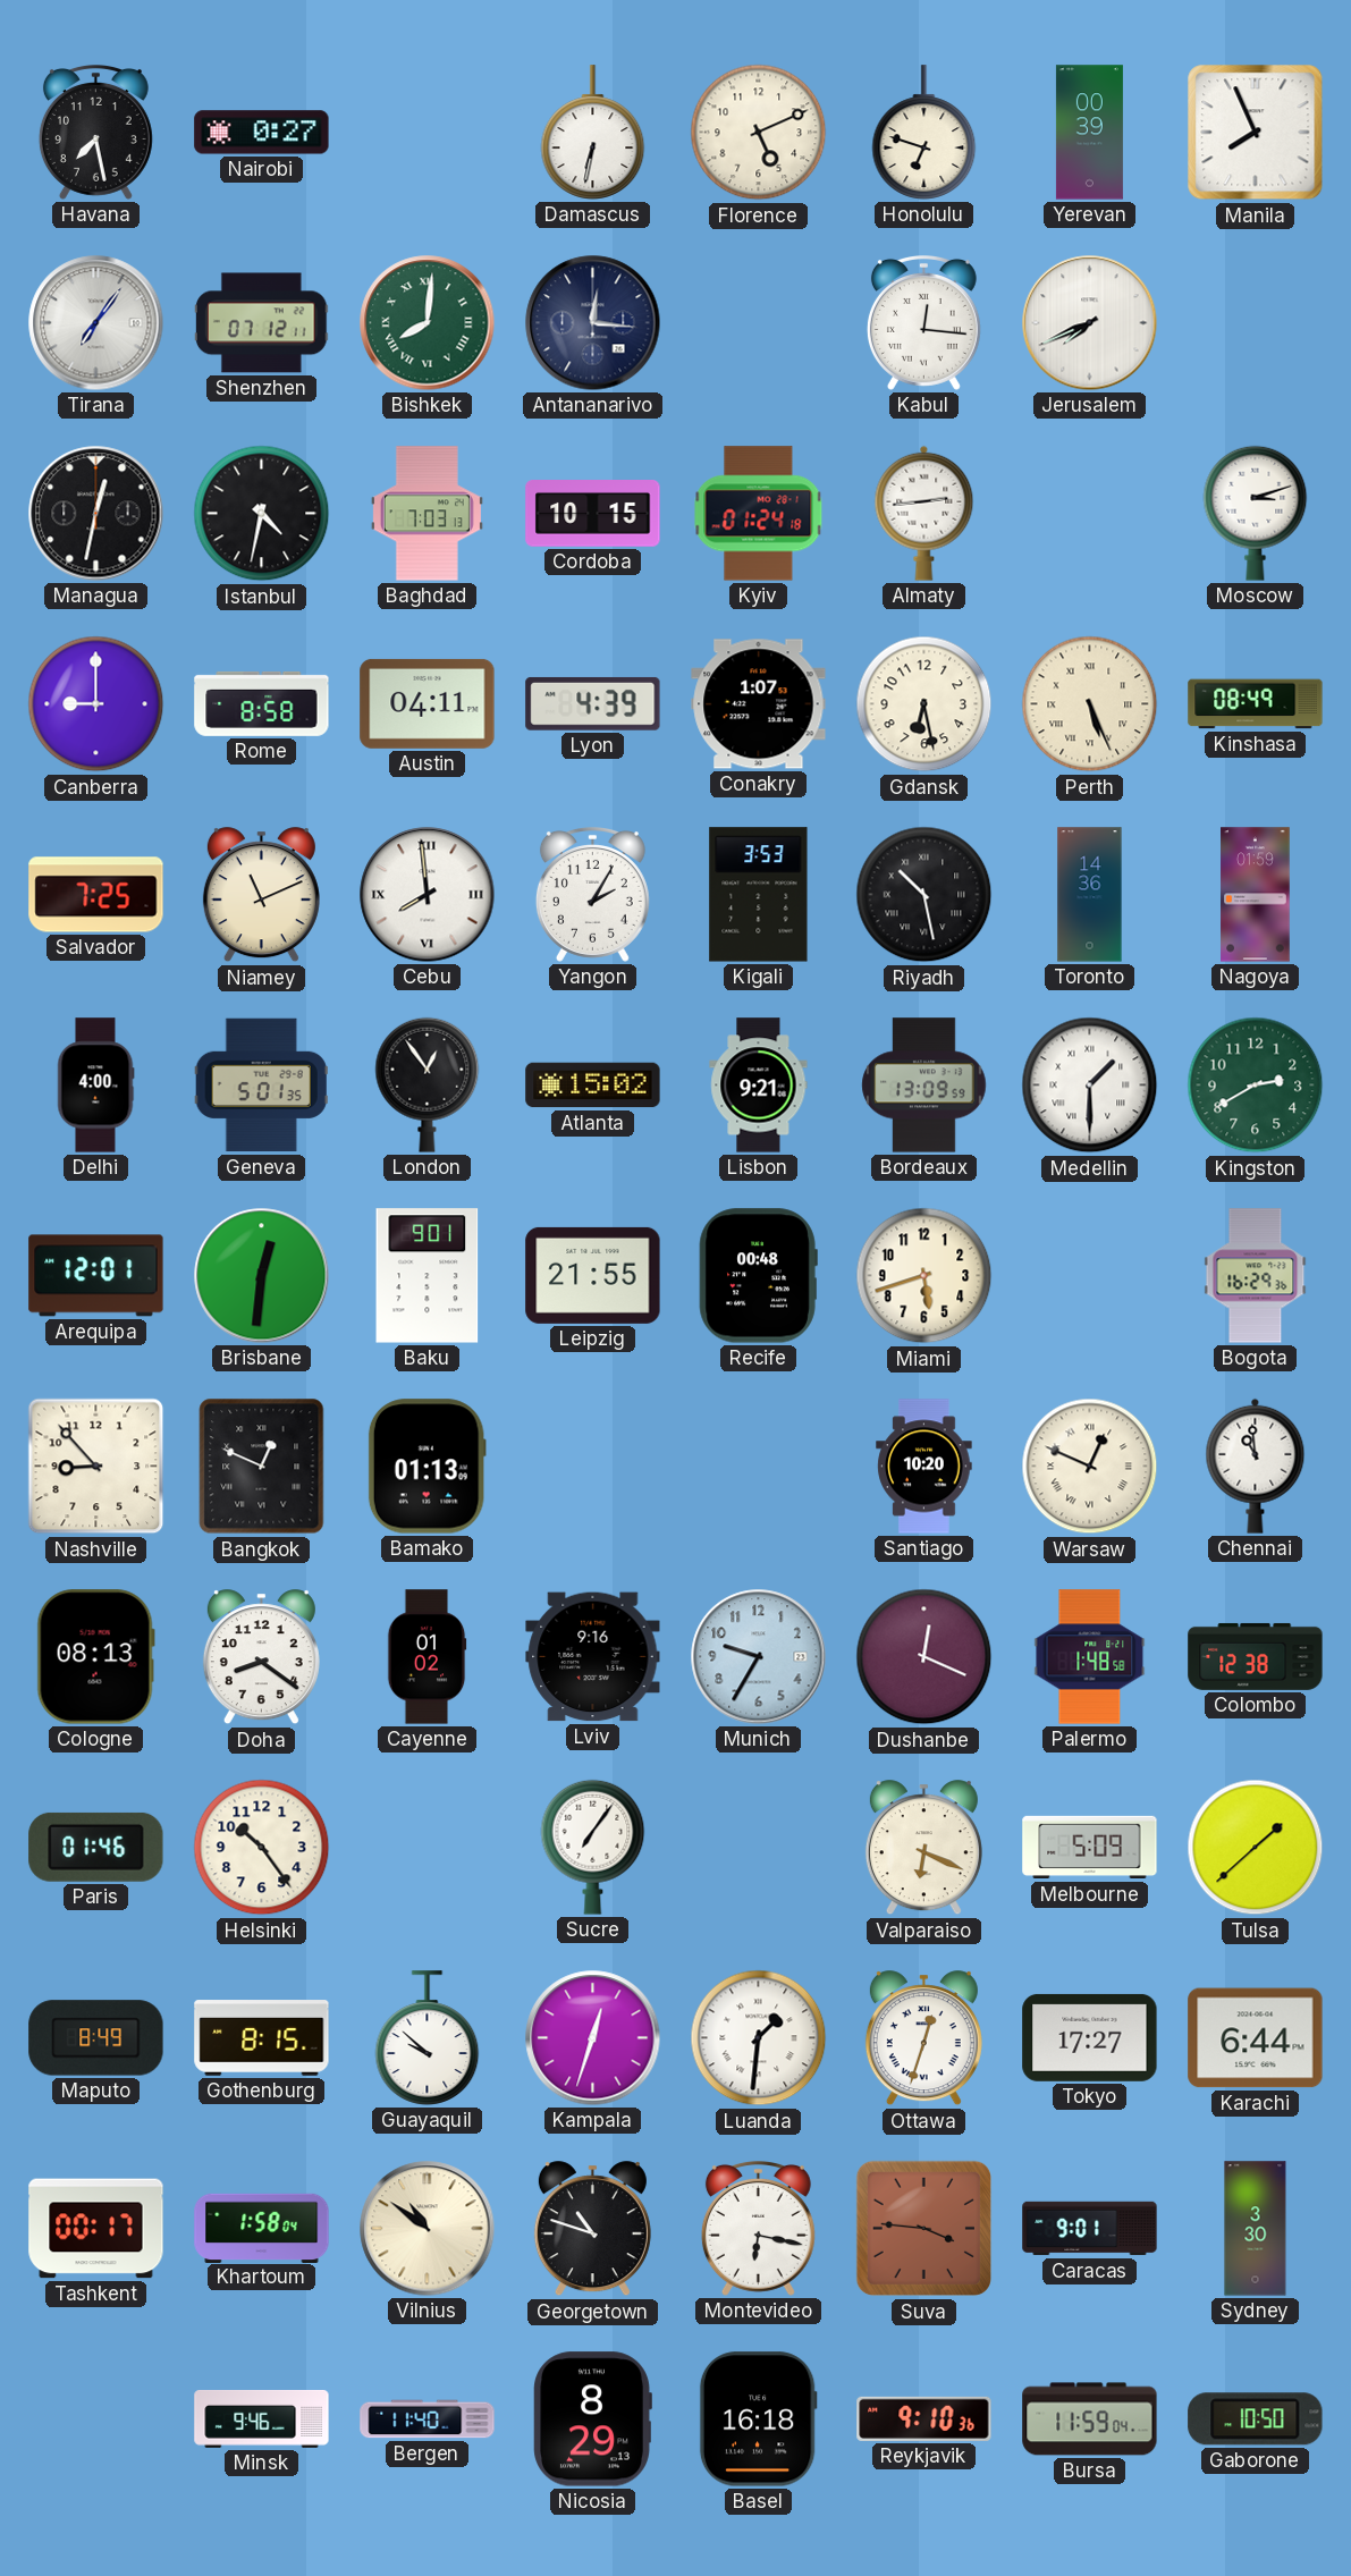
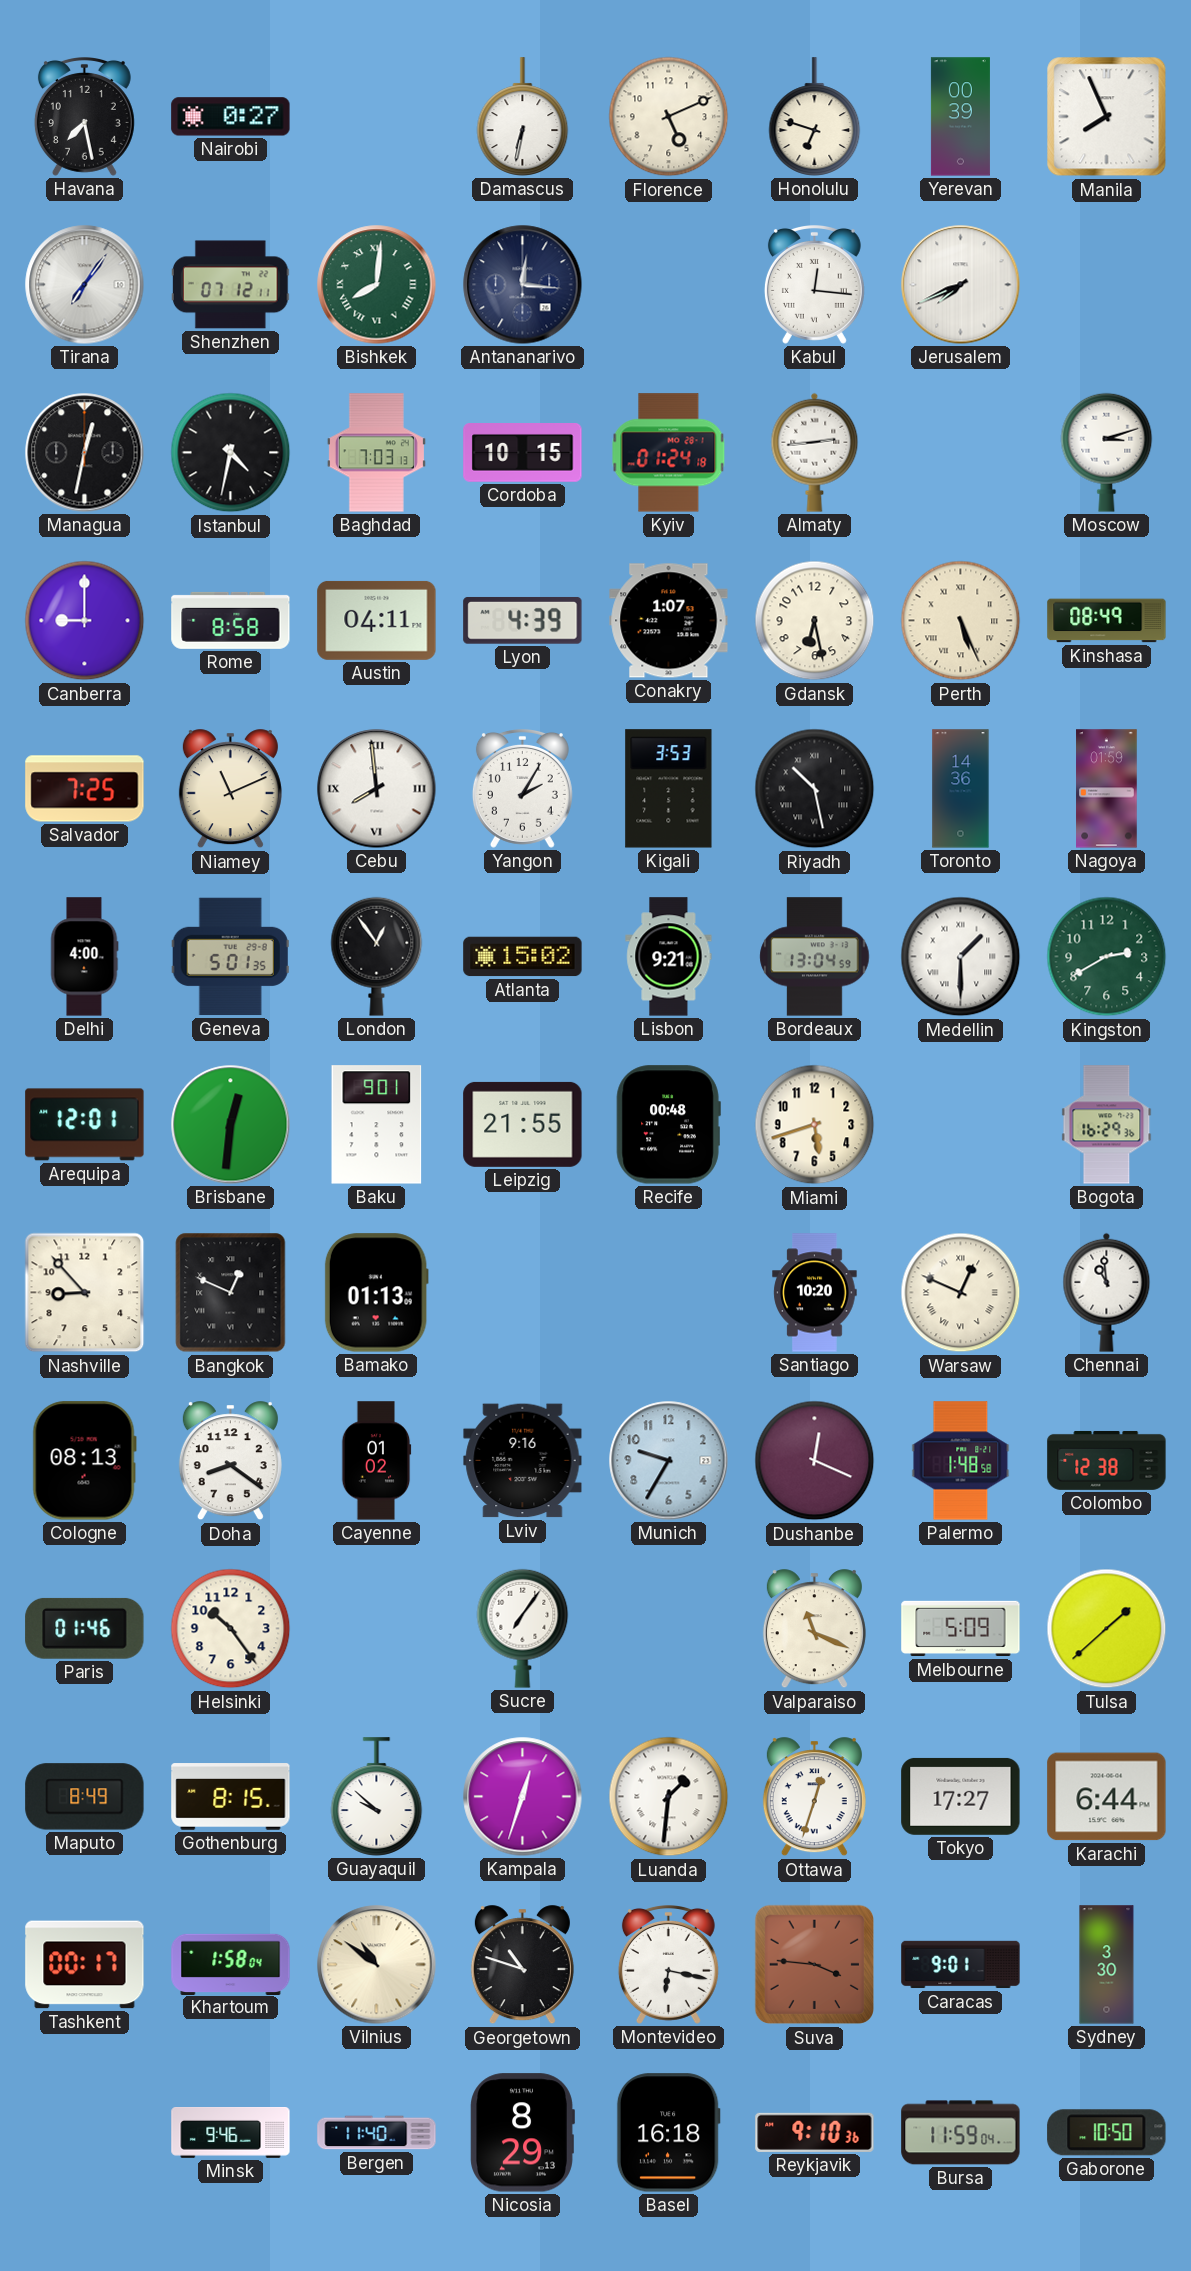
Bordeaux: 13:09 -> 13:04
Valparaiso: 6:19 -> 11:19
